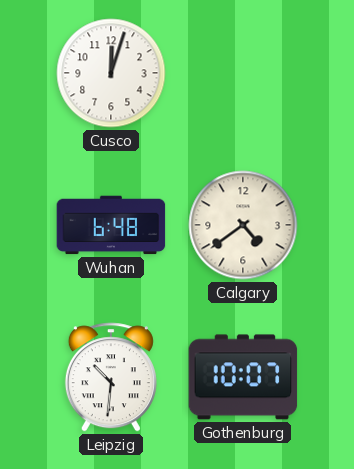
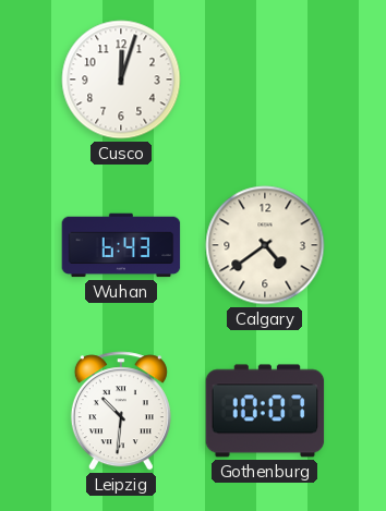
Wuhan: 6:48 -> 6:43
